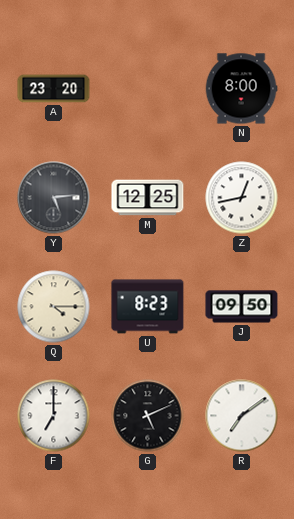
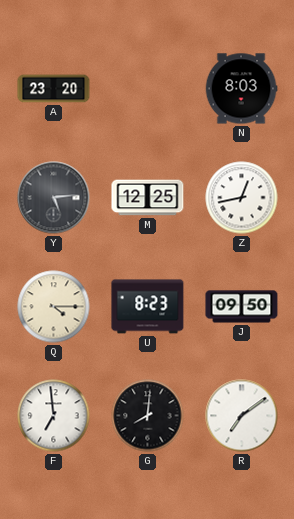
N: 8:00 -> 8:03
F: 7:00 -> 6:59
G: 5:11 -> 8:01
